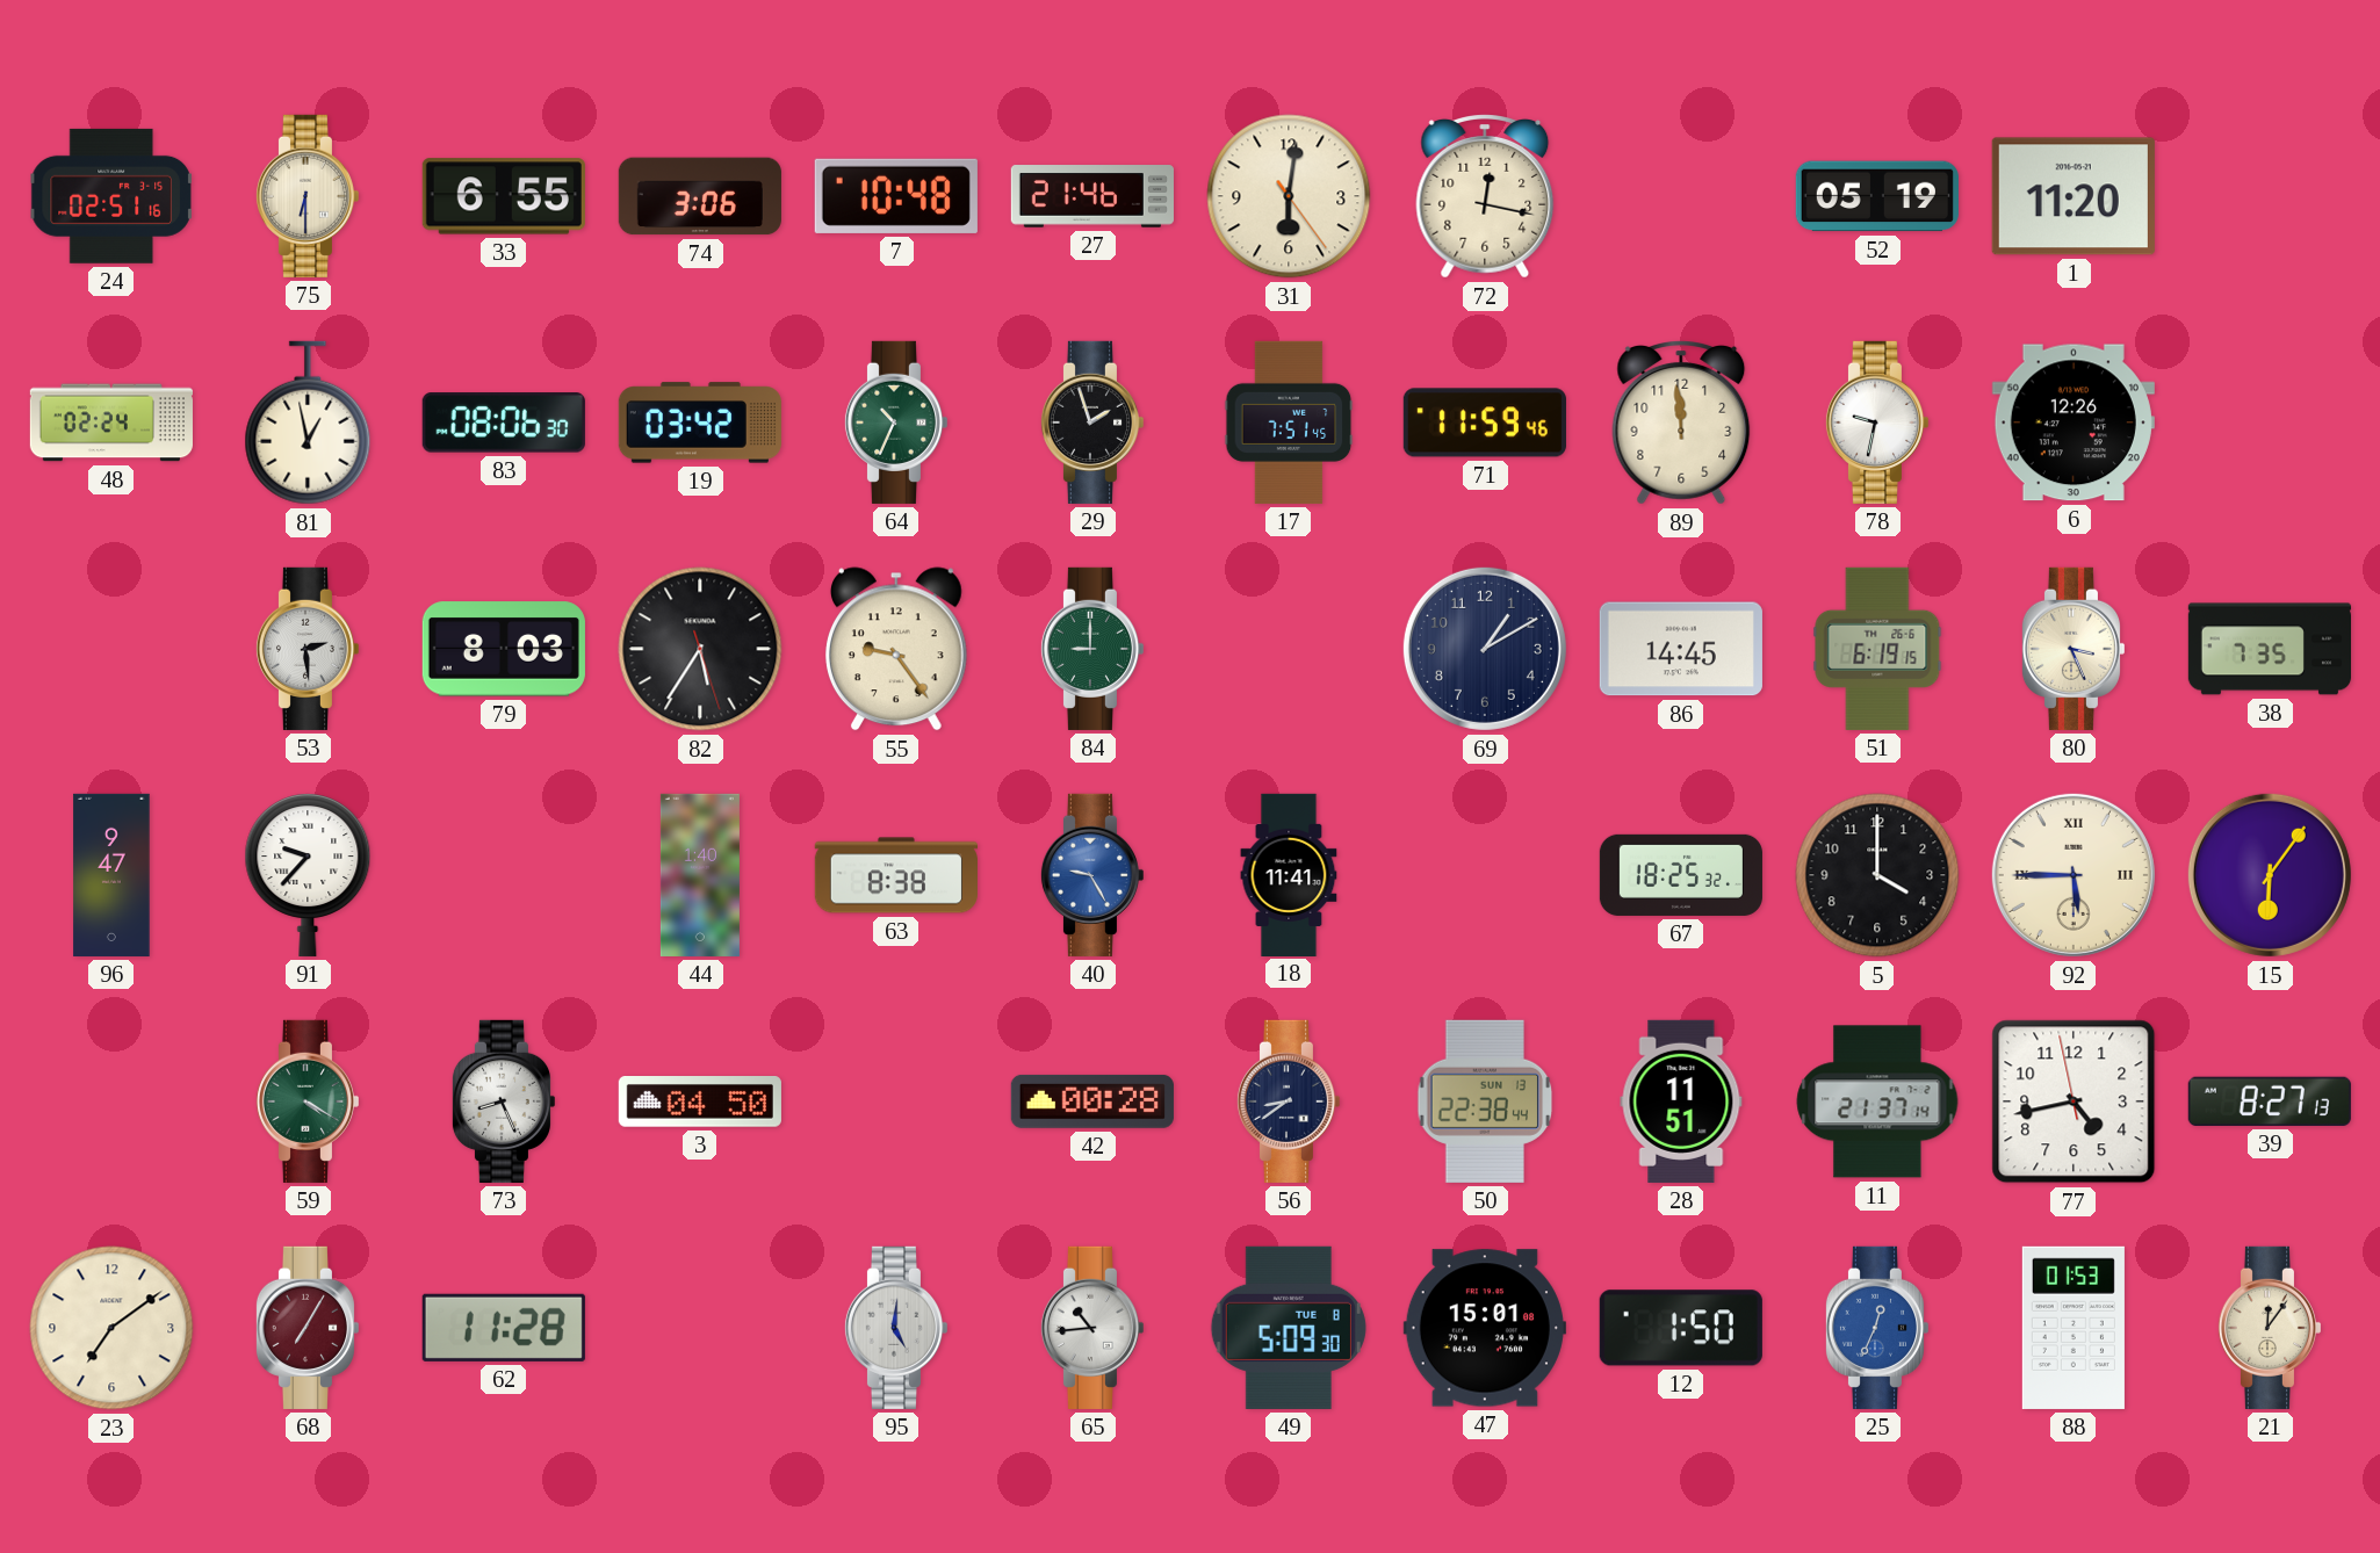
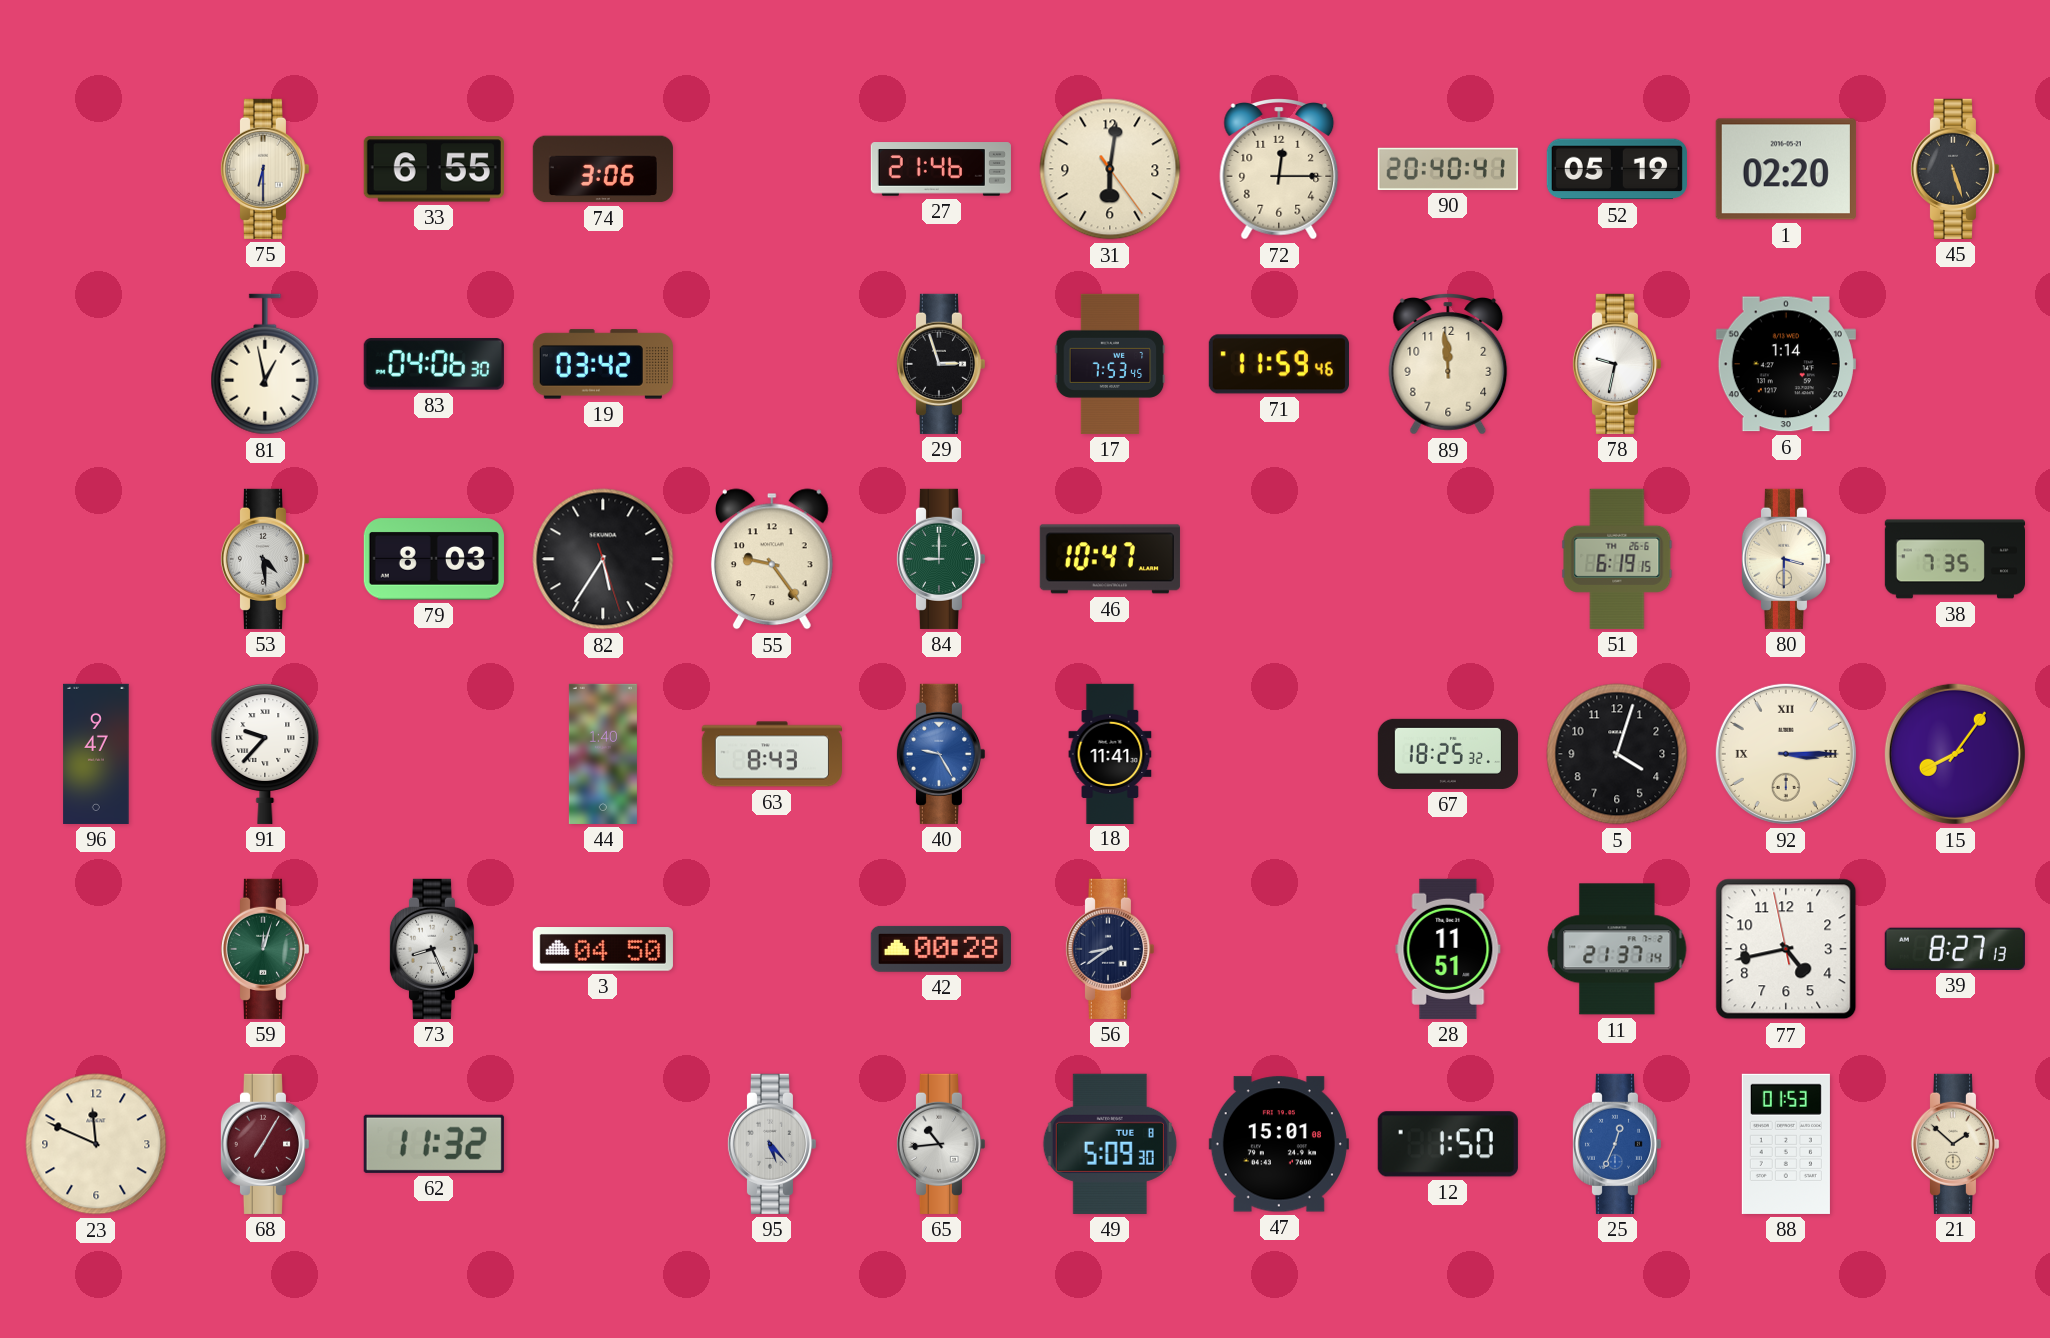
24: 02:51 -> none
7: 10:48 -> none
72: 12:17 -> 12:15
90: none -> 20:40
1: 11:20 -> 02:20
45: none -> 5:27
48: 02:24 -> none
83: 08:06 -> 04:06
64: 10:34 -> none
29: 1:57 -> 2:57
17: 7:51 -> 7:53
6: 12:26 -> 1:14
53: 2:29 -> 4:29
46: none -> 10:47
69: 1:10 -> none
86: 14:45 -> none
80: 3:26 -> 3:30
63: 8:38 -> 8:43
5: 4:00 -> 4:03
92: 5:45 -> 3:15
15: 6:06 -> 8:06
59: 4:20 -> 12:03
50: 22:38 -> none
23: 7:09 -> 11:49
62: 11:28 -> 11:32
95: 5:01 -> 5:23
21: 12:06 -> 1:52
